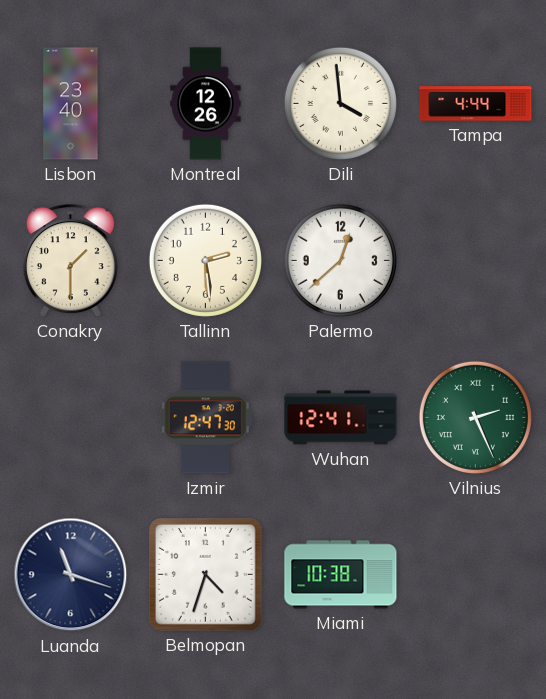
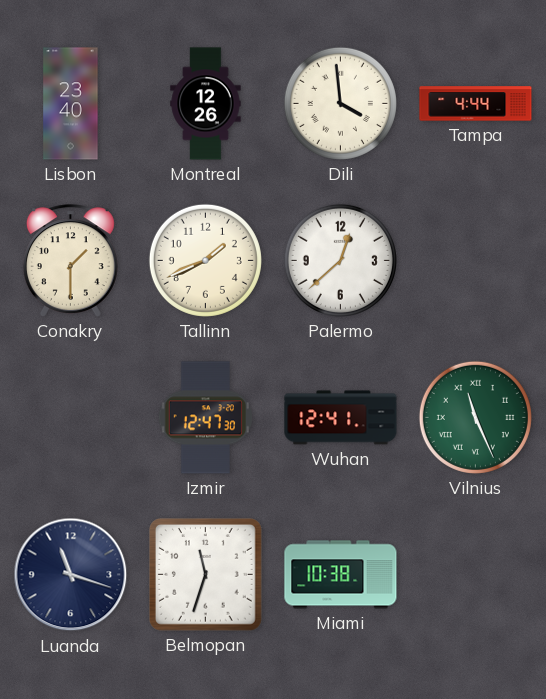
Tallinn: 2:29 -> 1:41
Vilnius: 2:26 -> 11:26
Belmopan: 4:33 -> 11:33
